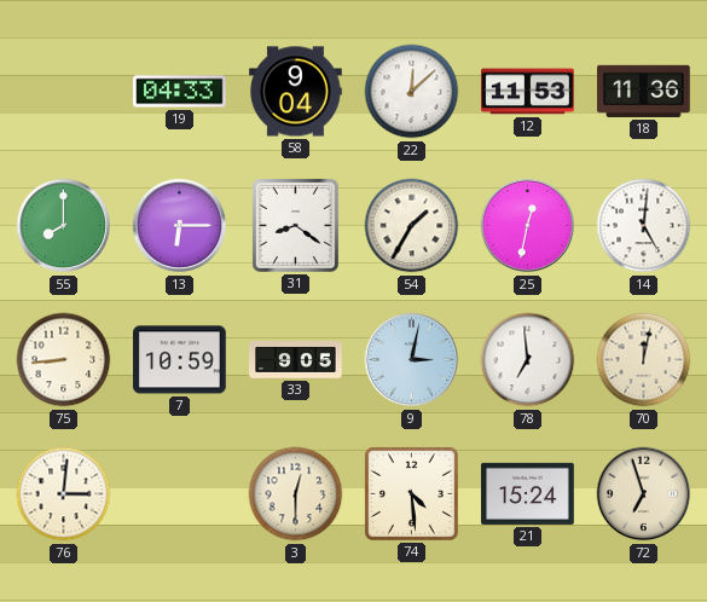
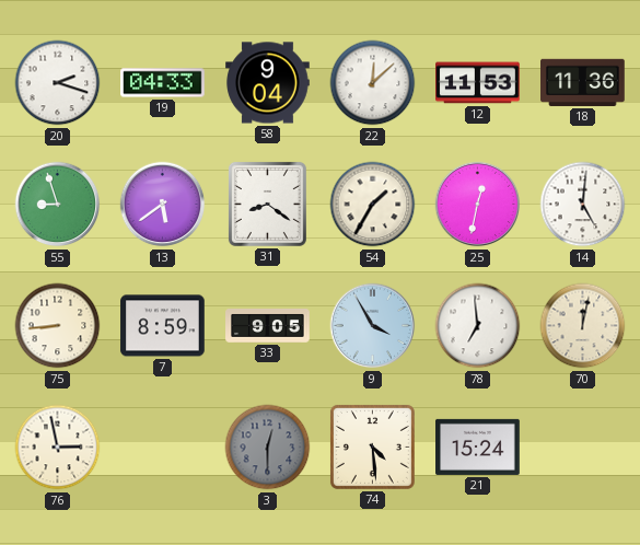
20: none -> 2:18
55: 8:00 -> 8:57
13: 6:15 -> 5:39
7: 10:59 -> 8:59
9: 3:02 -> 3:55
76: 3:01 -> 2:58
3 dial: cream -> grey
72: 6:57 -> none
